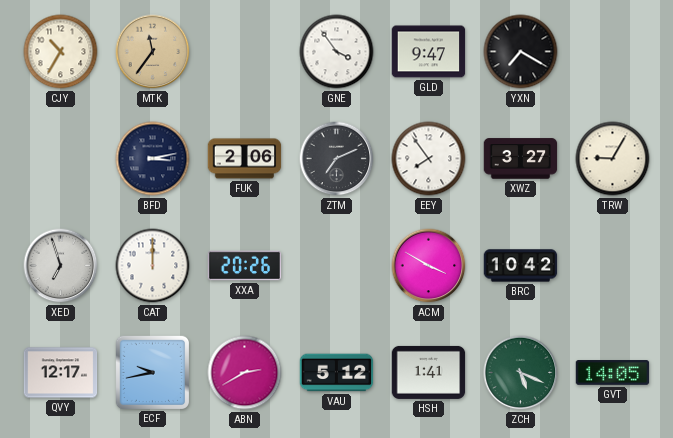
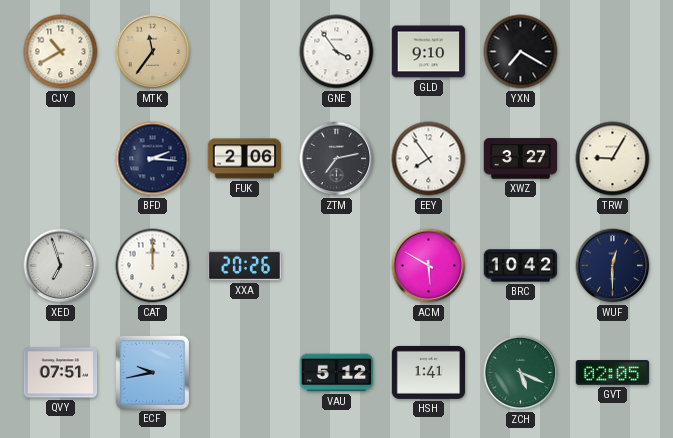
CJY: 10:35 -> 10:40
GLD: 9:47 -> 9:10
BFD: 3:13 -> 2:16
ZTM: 7:11 -> 7:13
ACM: 3:50 -> 5:50
WUF: none -> 12:30
QVY: 12:17 -> 07:51
ABN: 2:40 -> none
GVT: 14:05 -> 02:05
